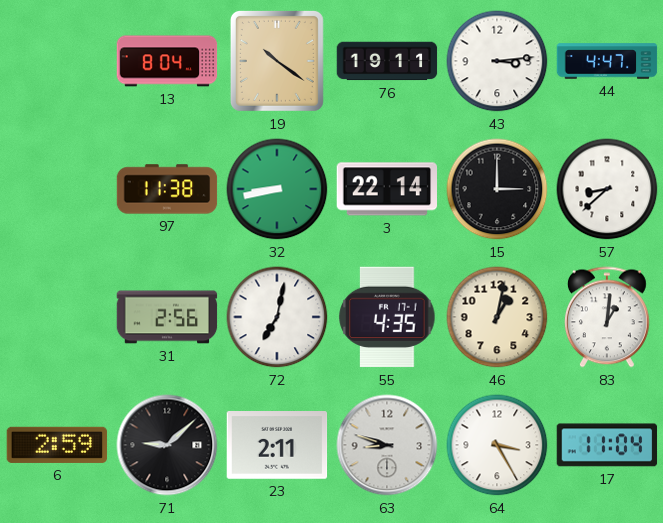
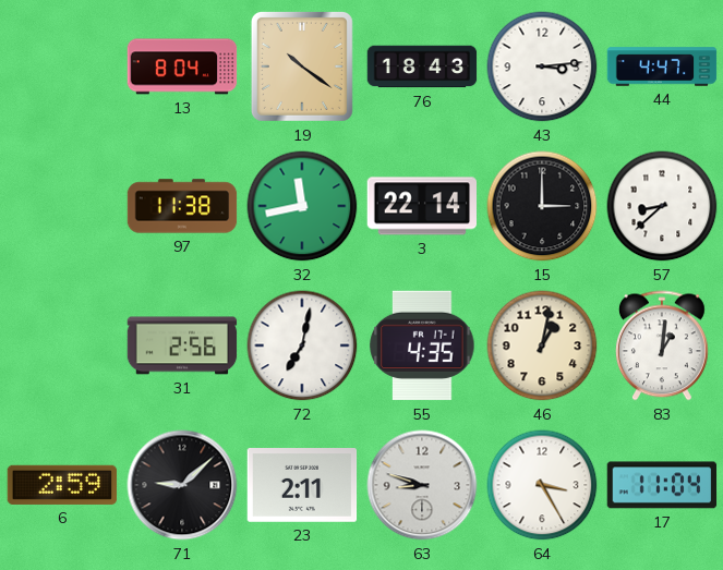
76: 19:11 -> 18:43
32: 8:43 -> 11:43
